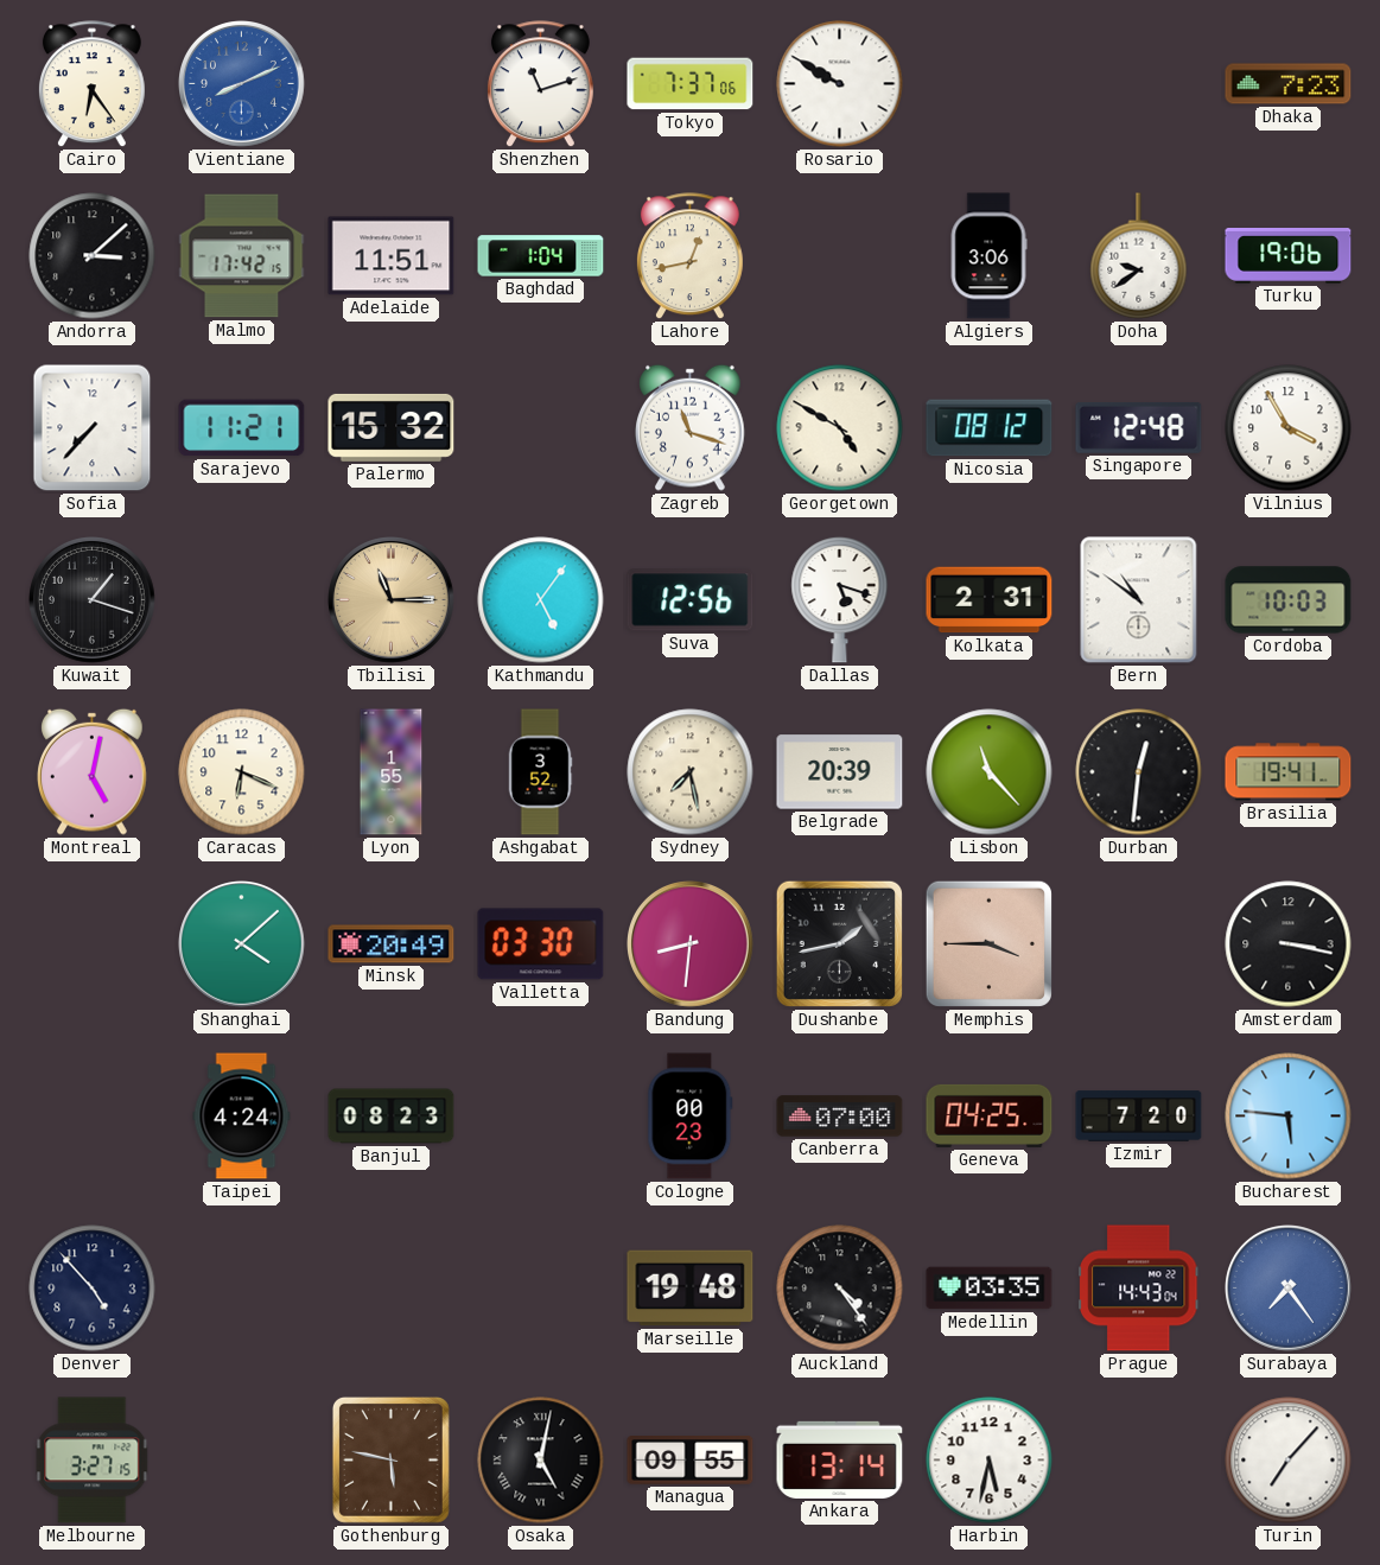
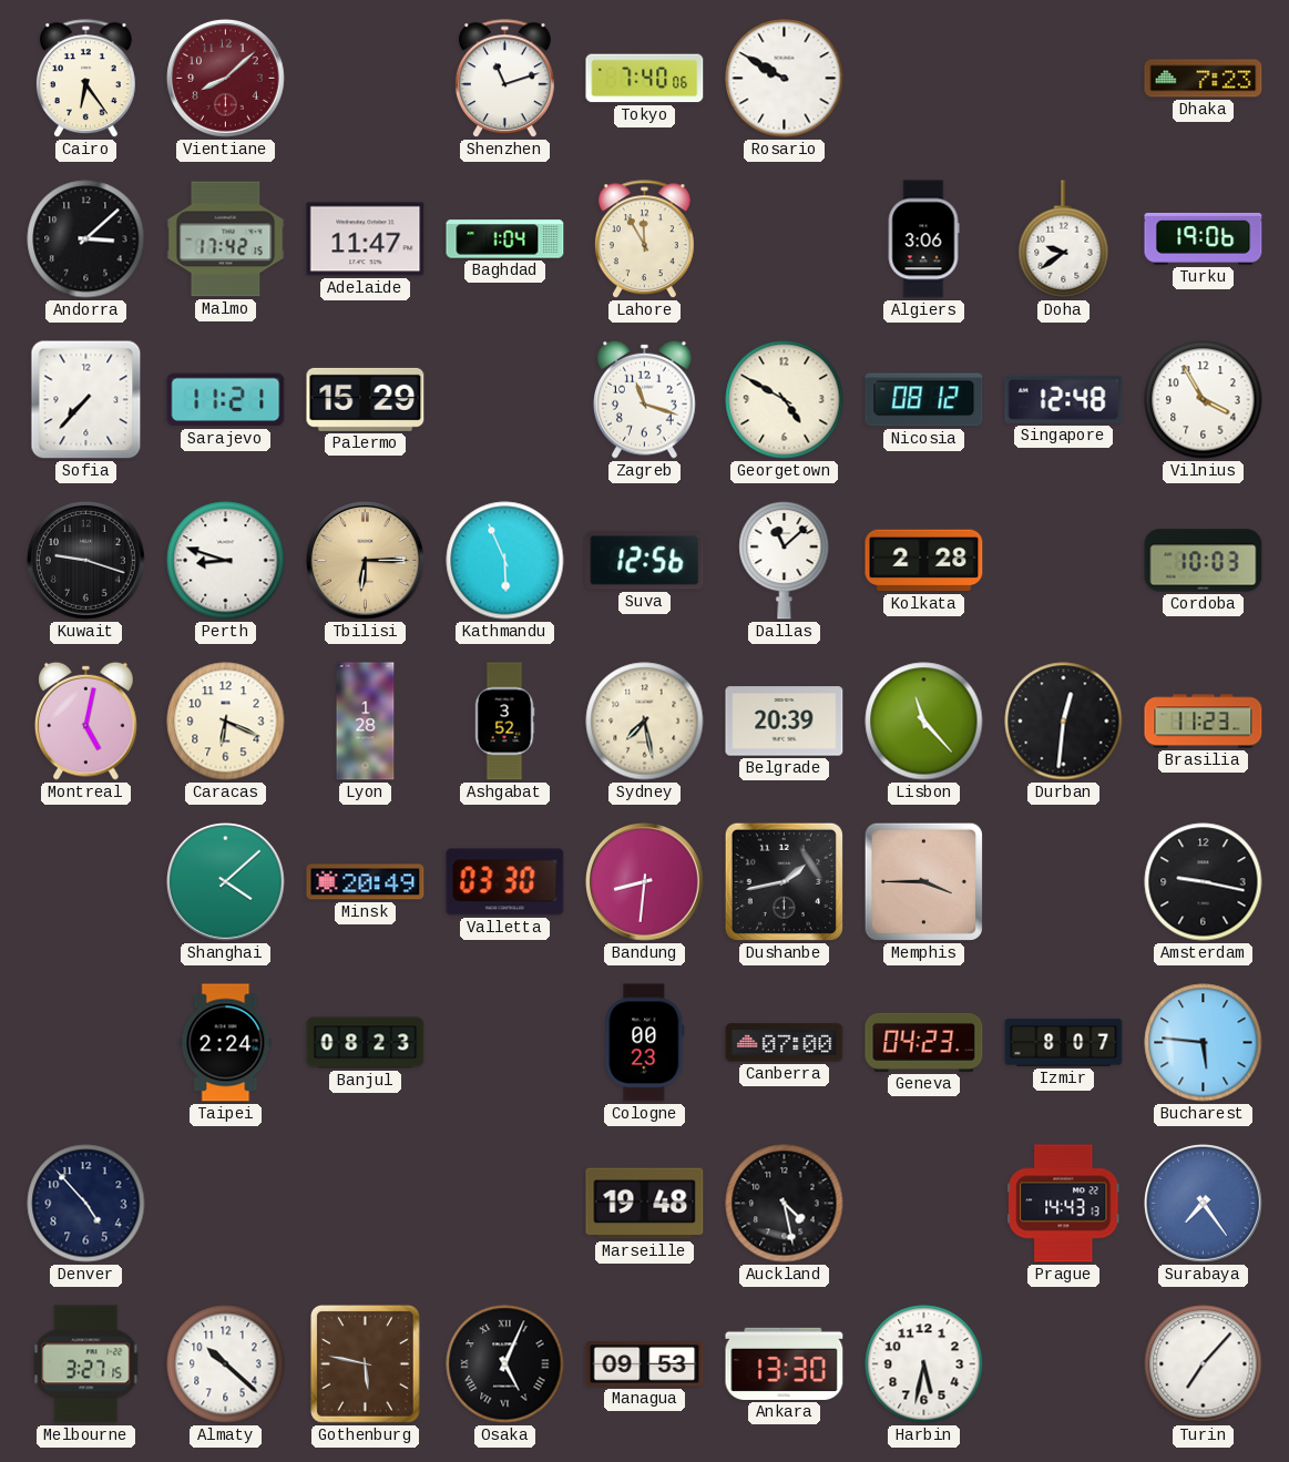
Vientiane: 8:11 -> 8:08
Vientiane dial: blue -> burgundy
Tokyo: 7:37 -> 7:40
Adelaide: 11:51 -> 11:47
Lahore: 12:43 -> 11:55
Palermo: 15:32 -> 15:29
Kuwait: 1:18 -> 9:18
Perth: none -> 8:48
Tbilisi: 11:15 -> 6:15
Kathmandu: 5:06 -> 5:56
Dallas: 5:18 -> 11:08
Kolkata: 2:31 -> 2:28
Bern: 10:51 -> none
Lyon: 1:55 -> 1:28
Brasilia: 19:41 -> 11:23
Amsterdam: 3:17 -> 9:17
Taipei: 4:24 -> 2:24
Geneva: 04:25 -> 04:23
Izmir: 7:20 -> 8:07
Auckland: 4:24 -> 4:28
Medellin: 03:35 -> none
Prague: 14:43:04 -> 14:43:13
Almaty: none -> 10:22
Osaka: 5:02 -> 5:04
Managua: 09:55 -> 09:53
Ankara: 13:14 -> 13:30
